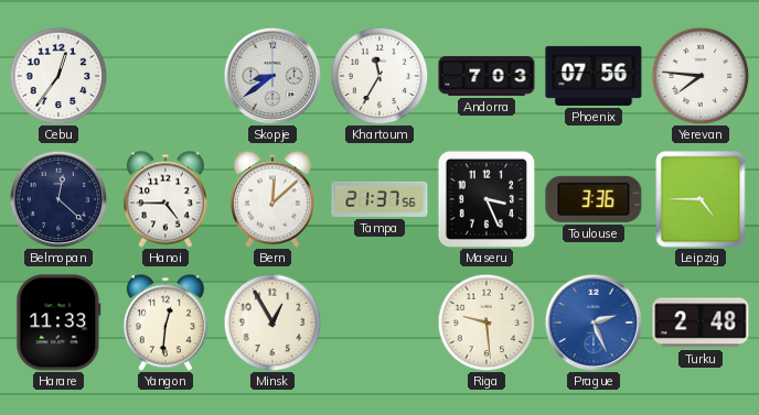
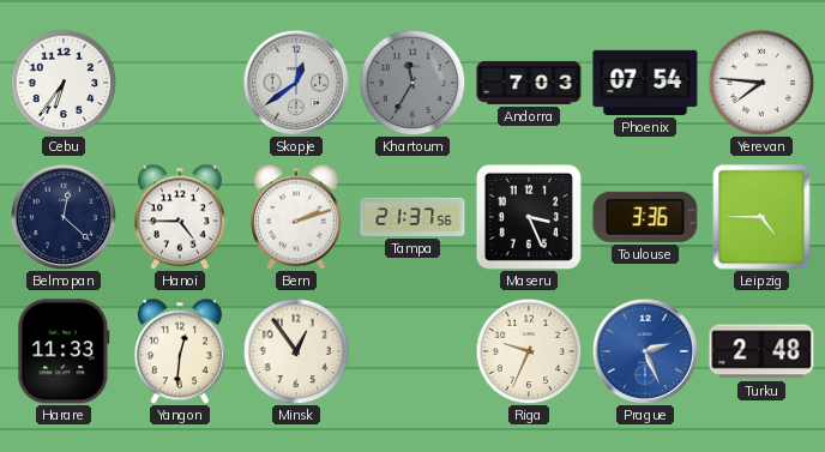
Cebu: 12:36 -> 6:36
Skopje: 8:39 -> 12:39
Khartoum dial: white -> grey
Phoenix: 07:56 -> 07:54
Bern: 12:08 -> 2:12
Minsk: 12:55 -> 12:54
Riga: 9:29 -> 9:34
